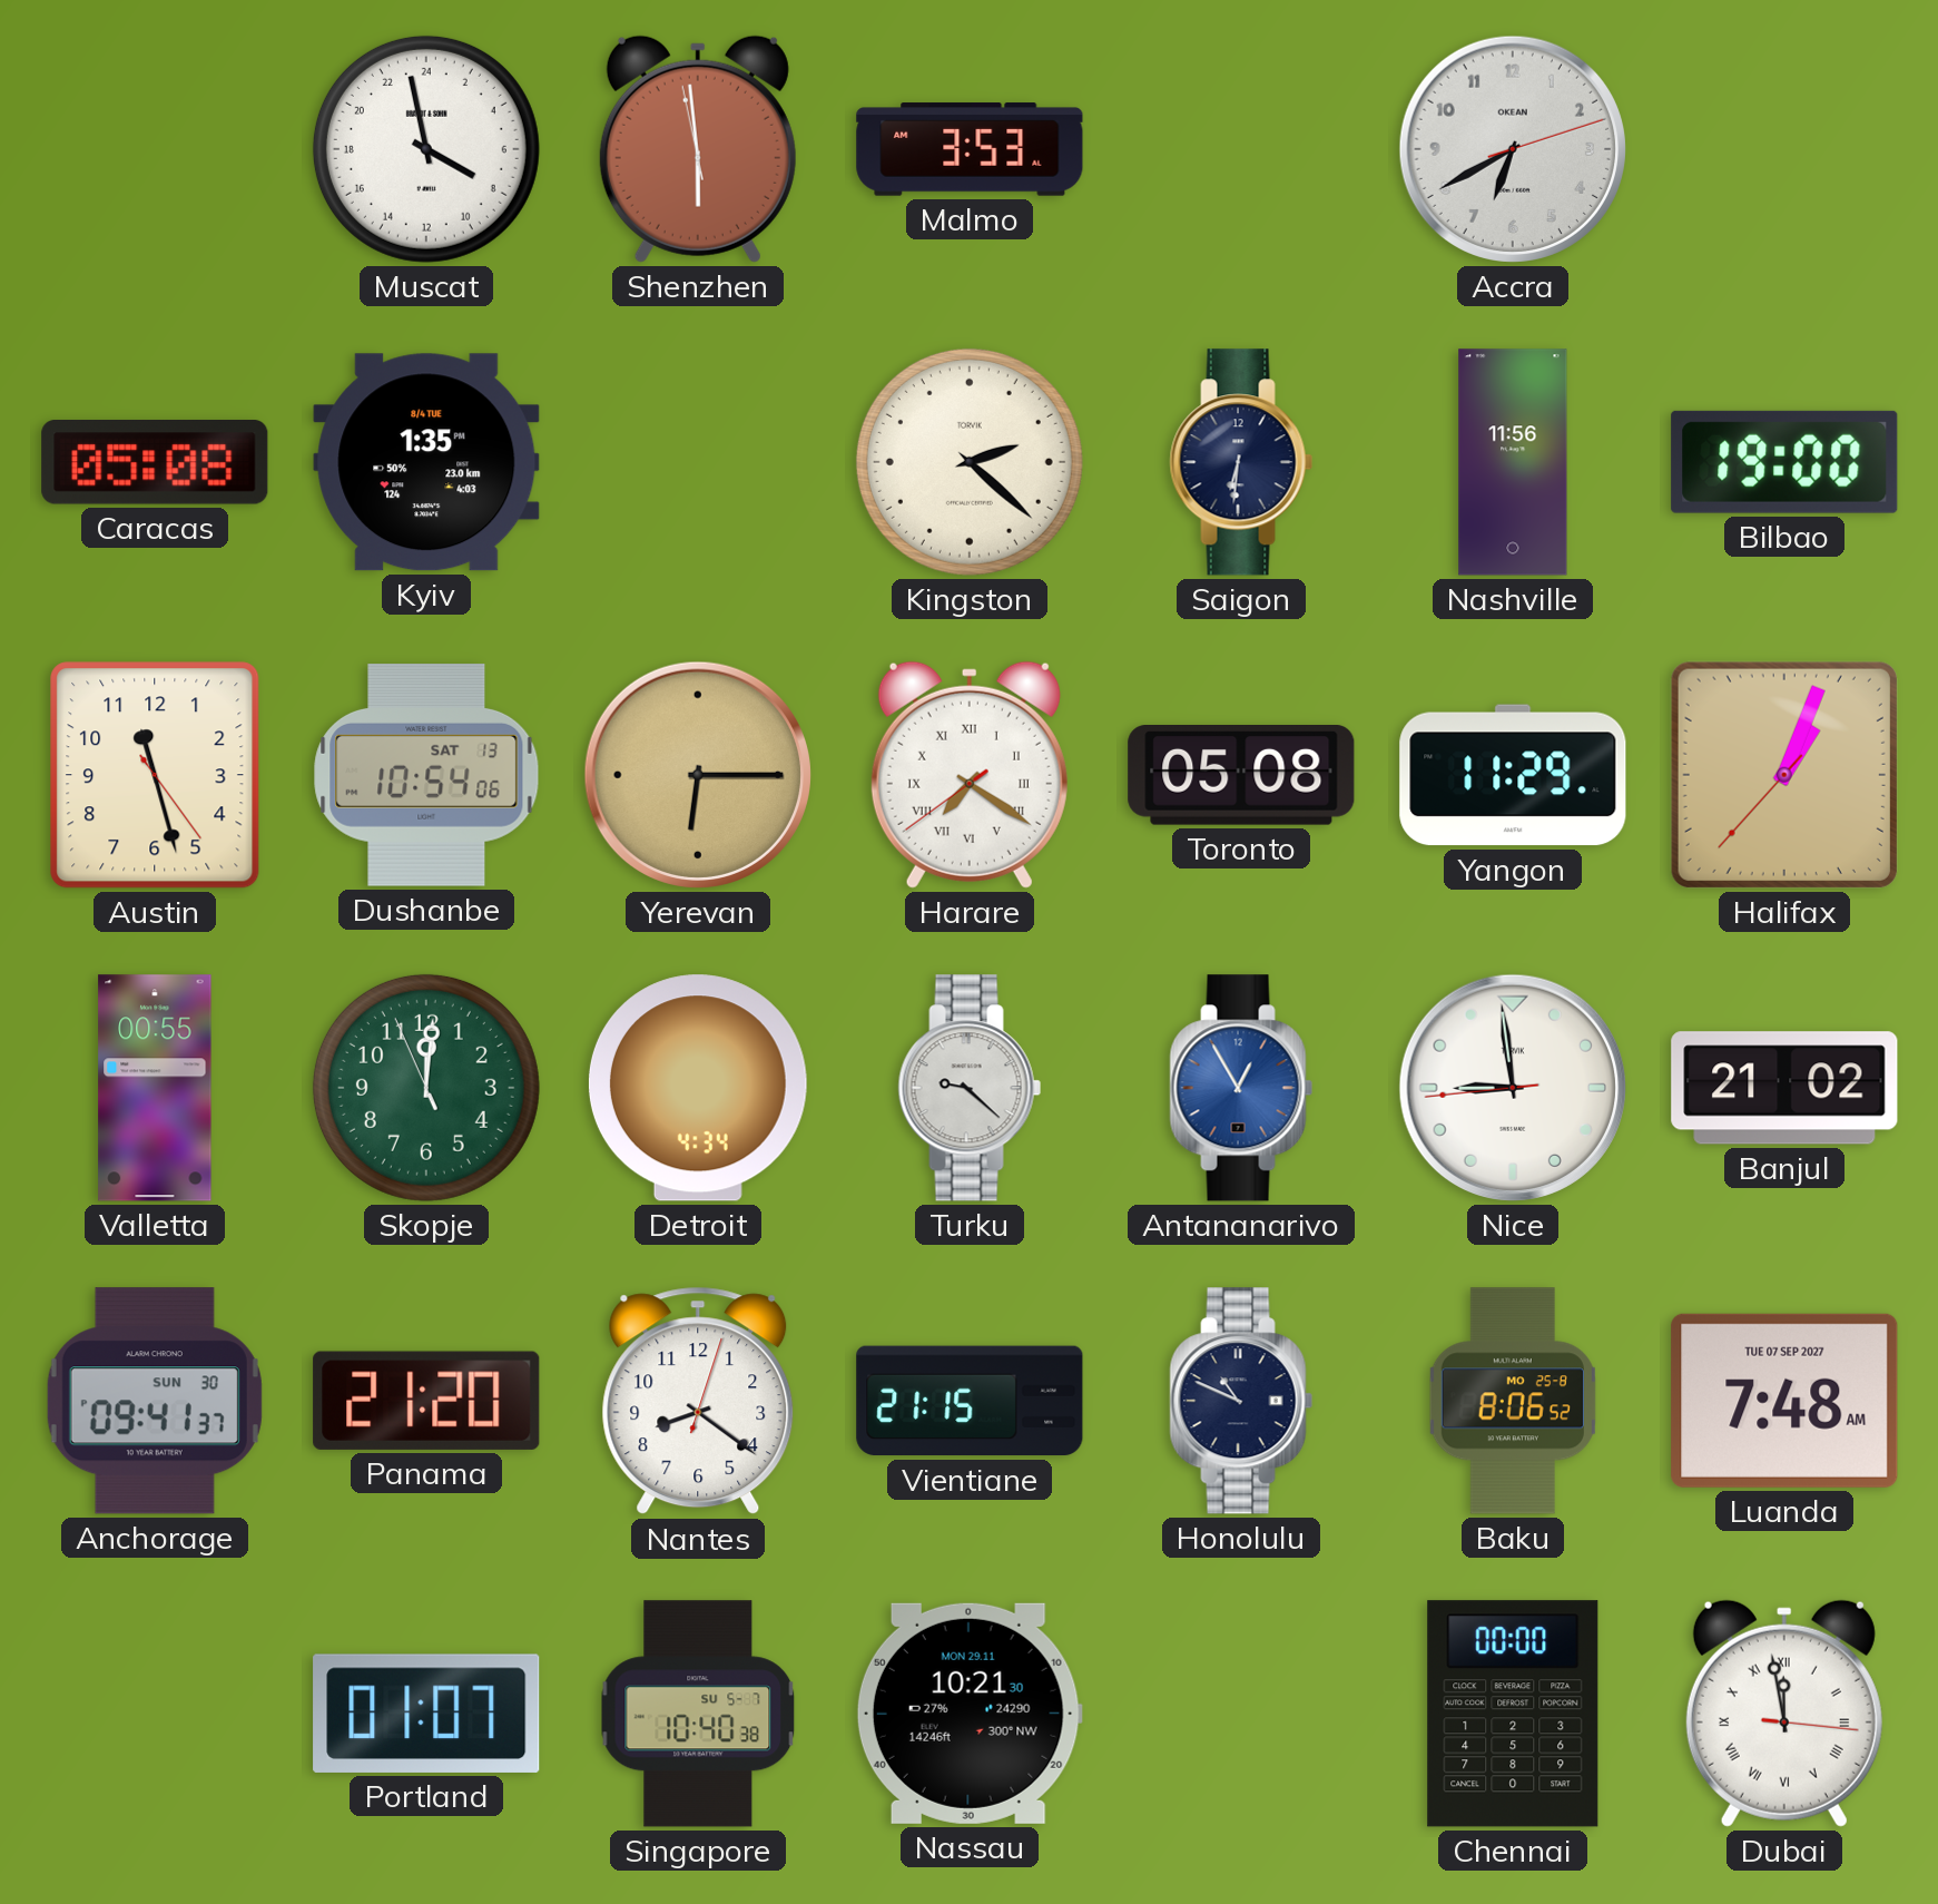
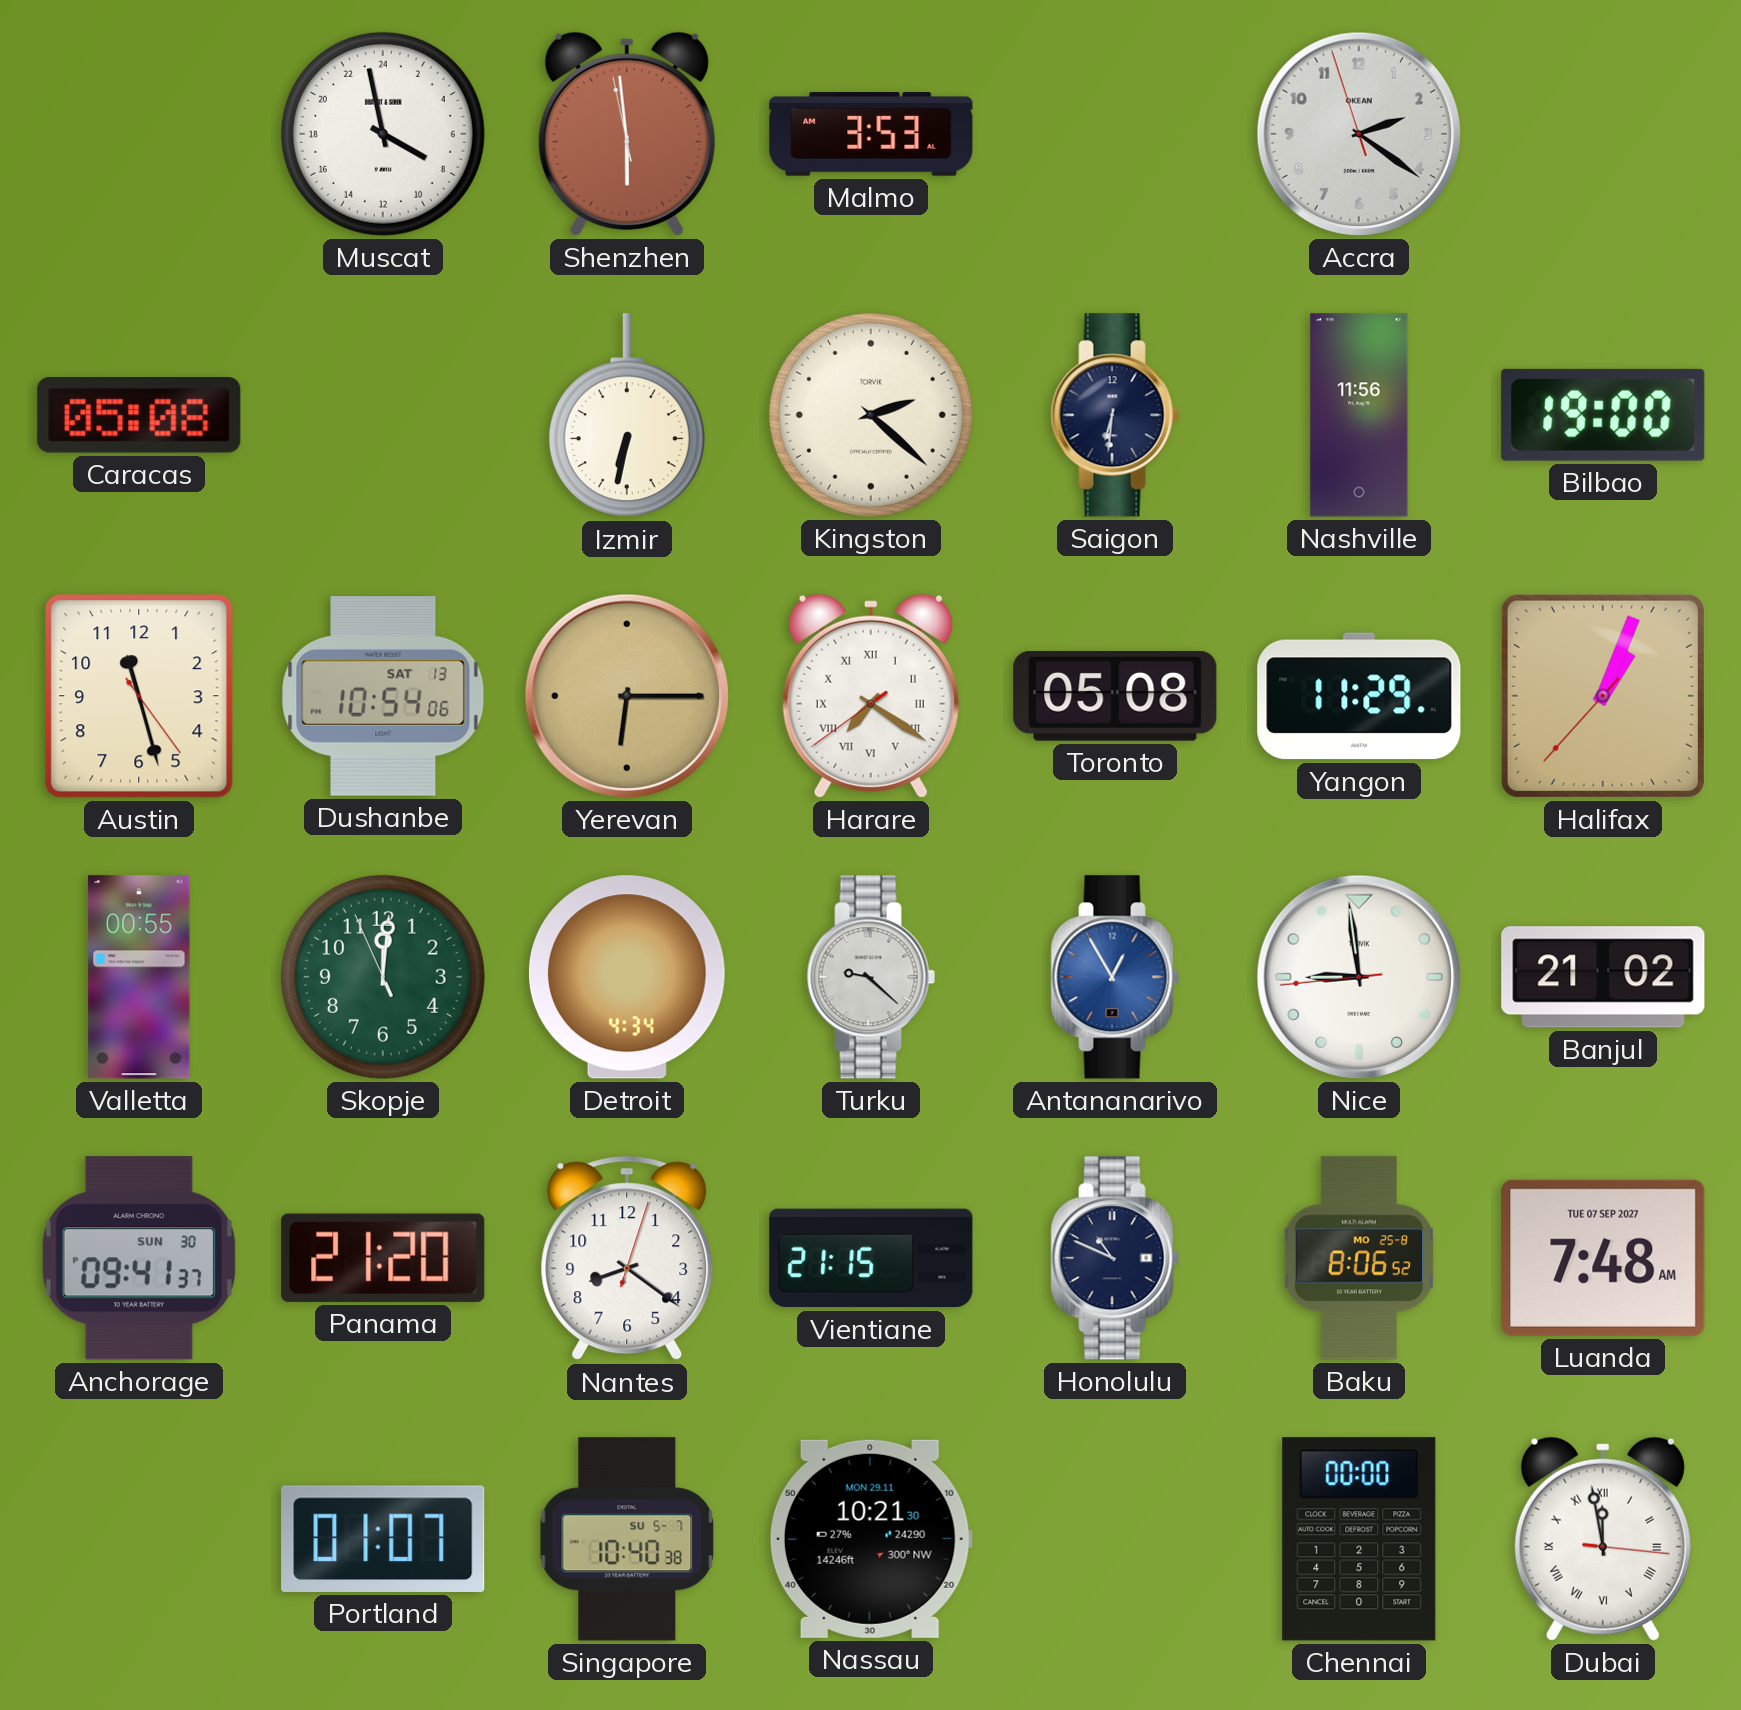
Accra: 6:40 -> 2:20
Kyiv: 1:35 -> none
Izmir: none -> 6:32
